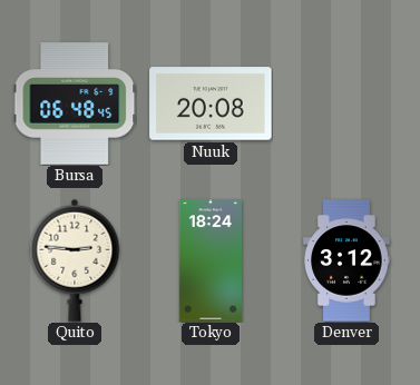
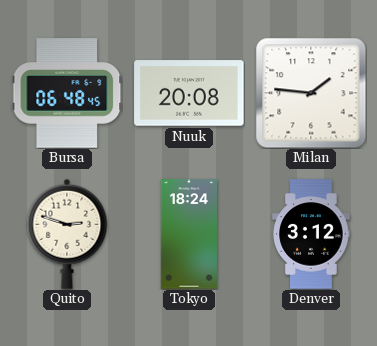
Milan: none -> 1:46
Quito: 2:46 -> 2:48
